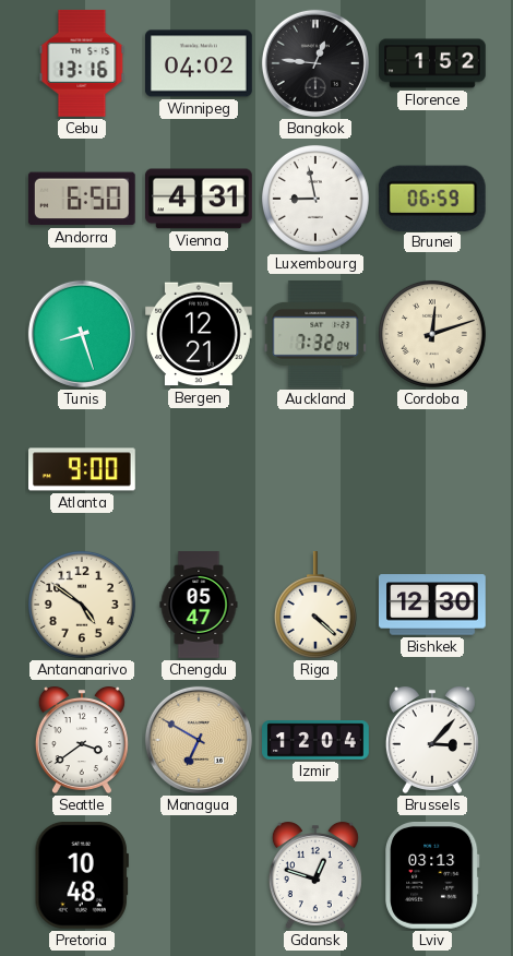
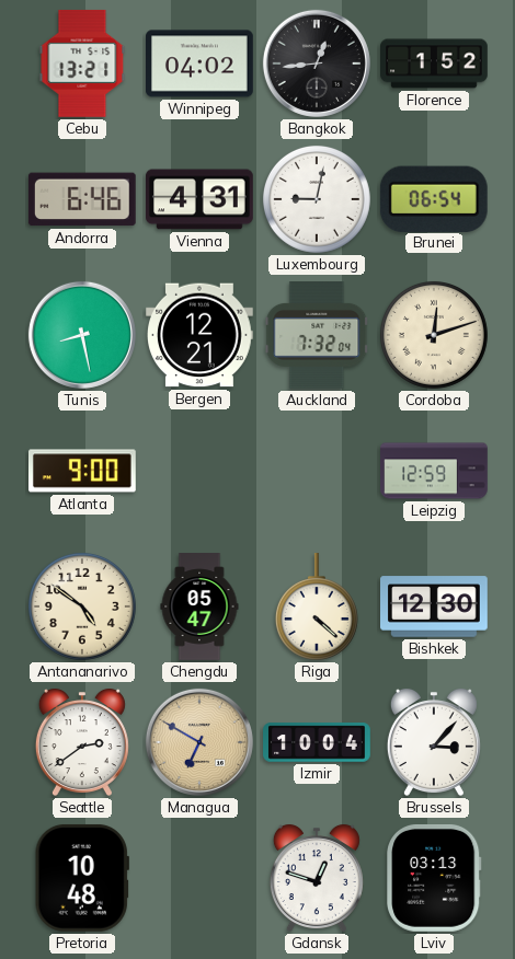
Cebu: 13:16 -> 13:21
Bangkok: 12:46 -> 12:44
Andorra: 6:50 -> 6:46
Luxembourg: 8:58 -> 9:02
Brunei: 06:59 -> 06:54
Tunis: 8:27 -> 8:28
Leipzig: none -> 12:59
Seattle: 3:39 -> 2:39
Izmir: 12:04 -> 10:04
